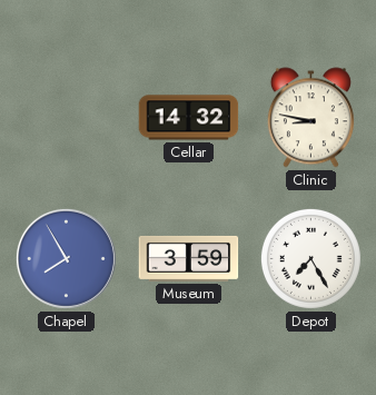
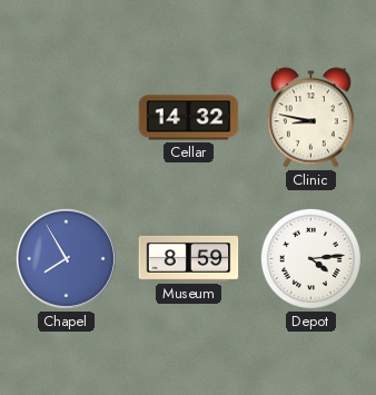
Museum: 3:59 -> 8:59
Depot: 7:25 -> 4:14
